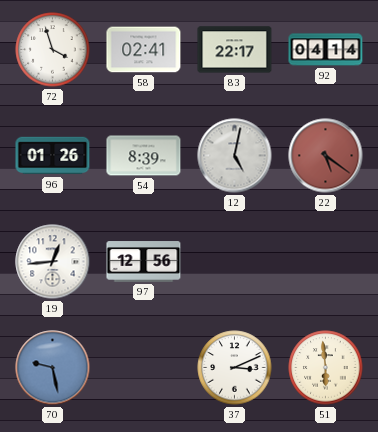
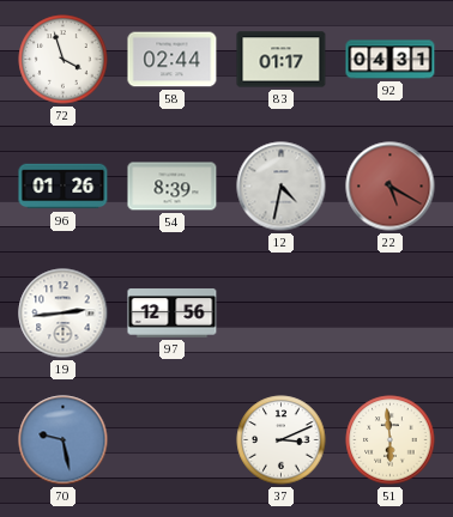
58: 02:41 -> 02:44
83: 22:17 -> 01:17
92: 04:14 -> 04:31
12: 5:02 -> 4:32
22: 5:21 -> 5:20
19: 12:44 -> 2:44
